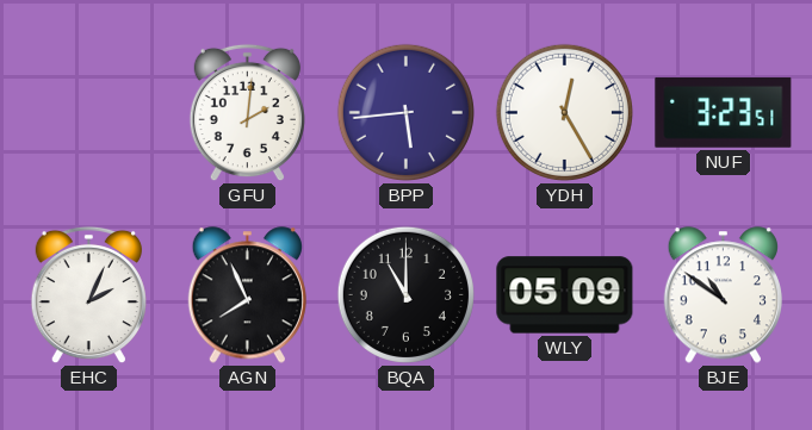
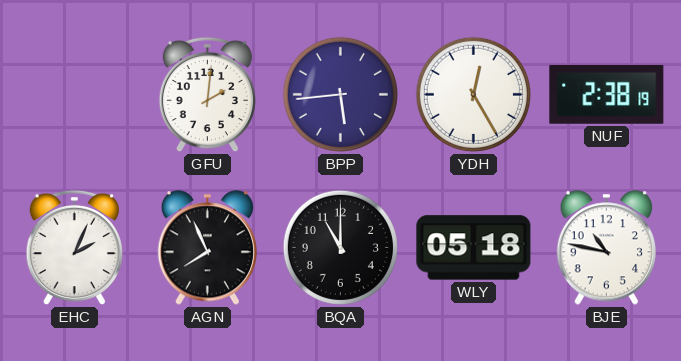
NUF: 3:23 -> 2:38
WLY: 05:09 -> 05:18
BJE: 10:51 -> 10:47
